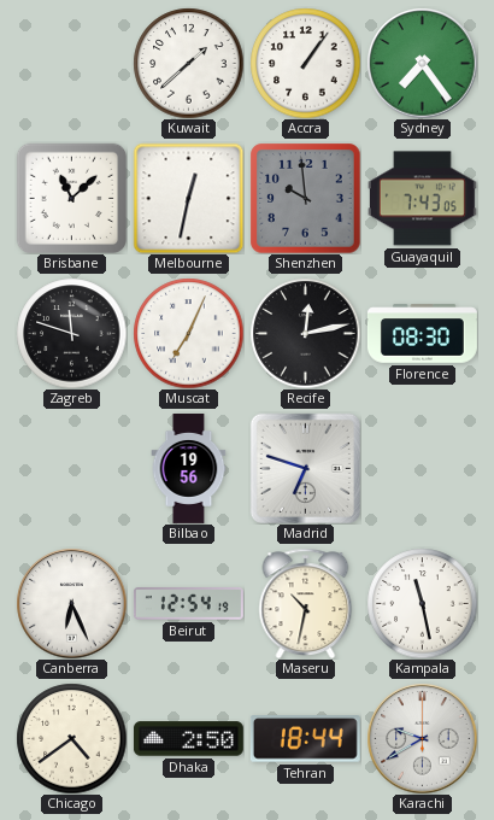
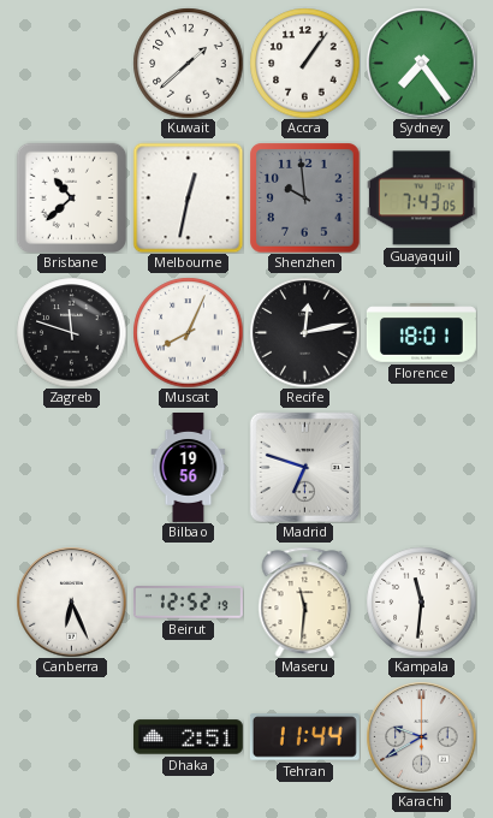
Brisbane: 11:08 -> 10:38
Muscat: 7:04 -> 8:04
Florence: 08:30 -> 18:01
Beirut: 12:54 -> 12:52
Maseru: 10:32 -> 11:31
Kampala: 11:28 -> 11:31
Chicago: 4:39 -> none
Dhaka: 2:50 -> 2:51
Tehran: 18:44 -> 11:44
